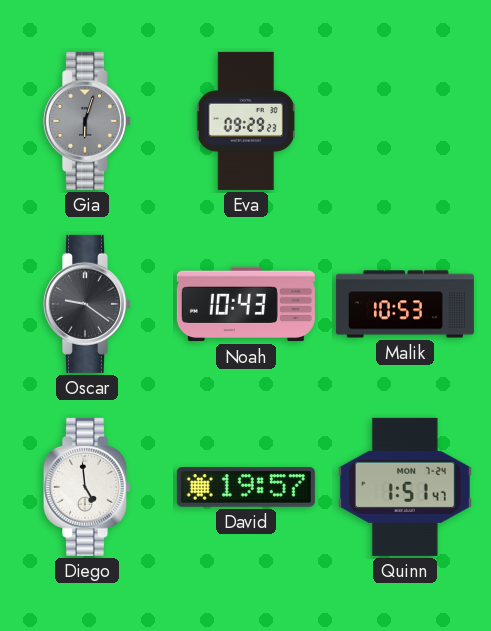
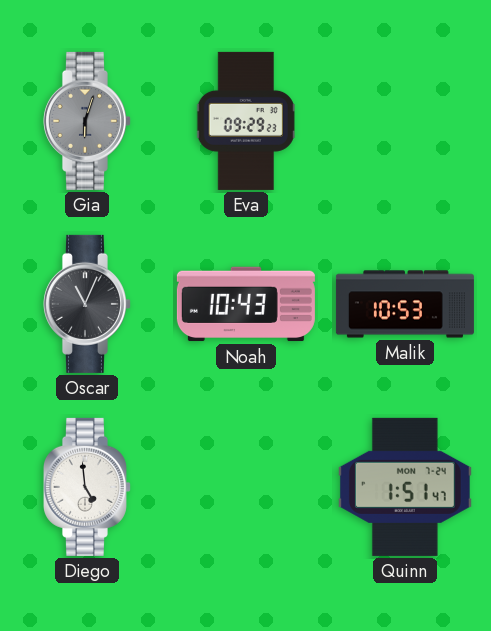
Oscar: 9:21 -> 11:04
David: 19:57 -> none
